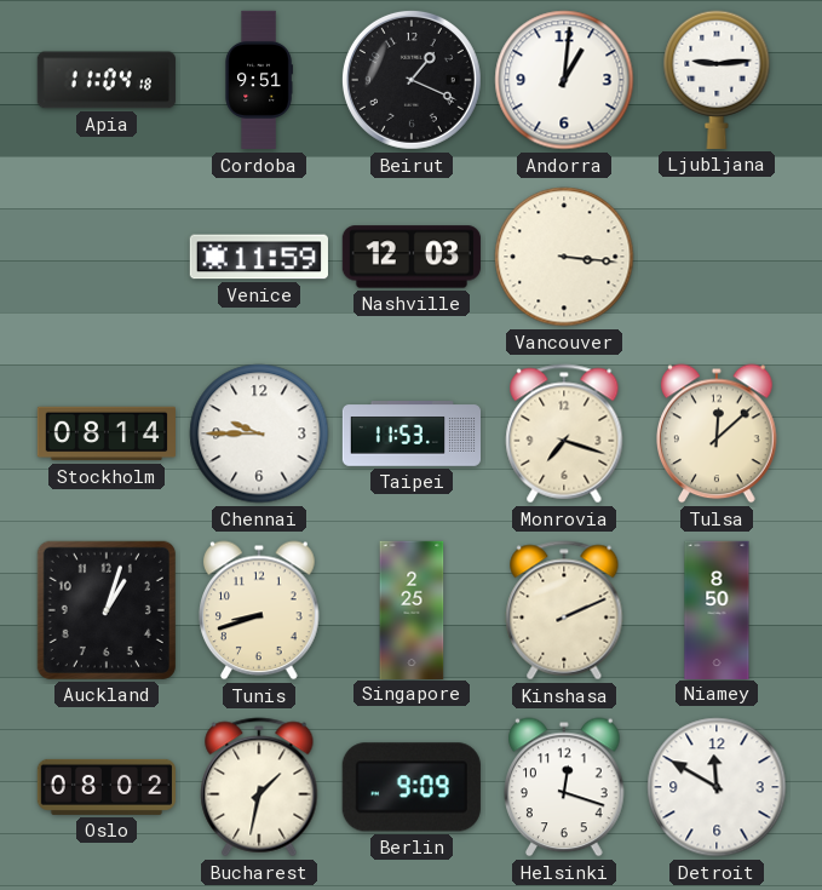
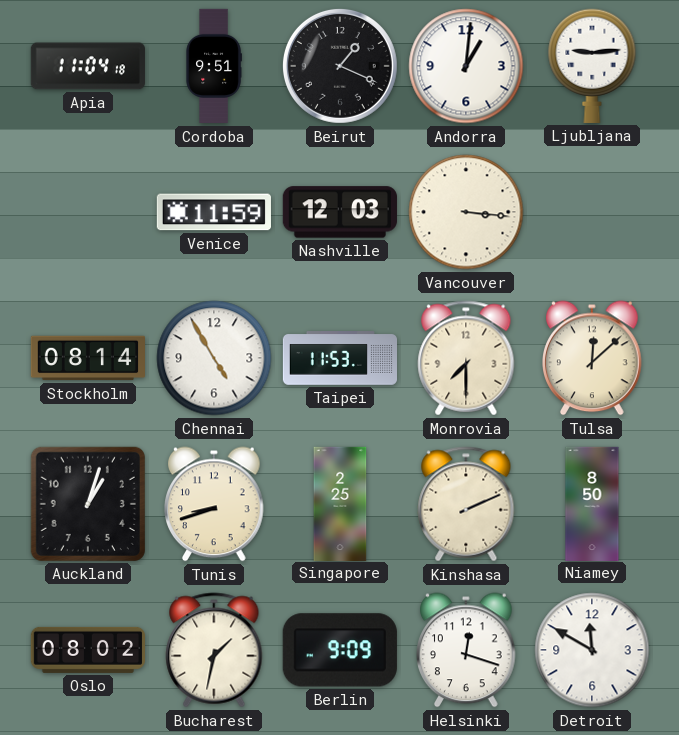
Chennai: 9:45 -> 4:55
Monrovia: 7:18 -> 7:30
